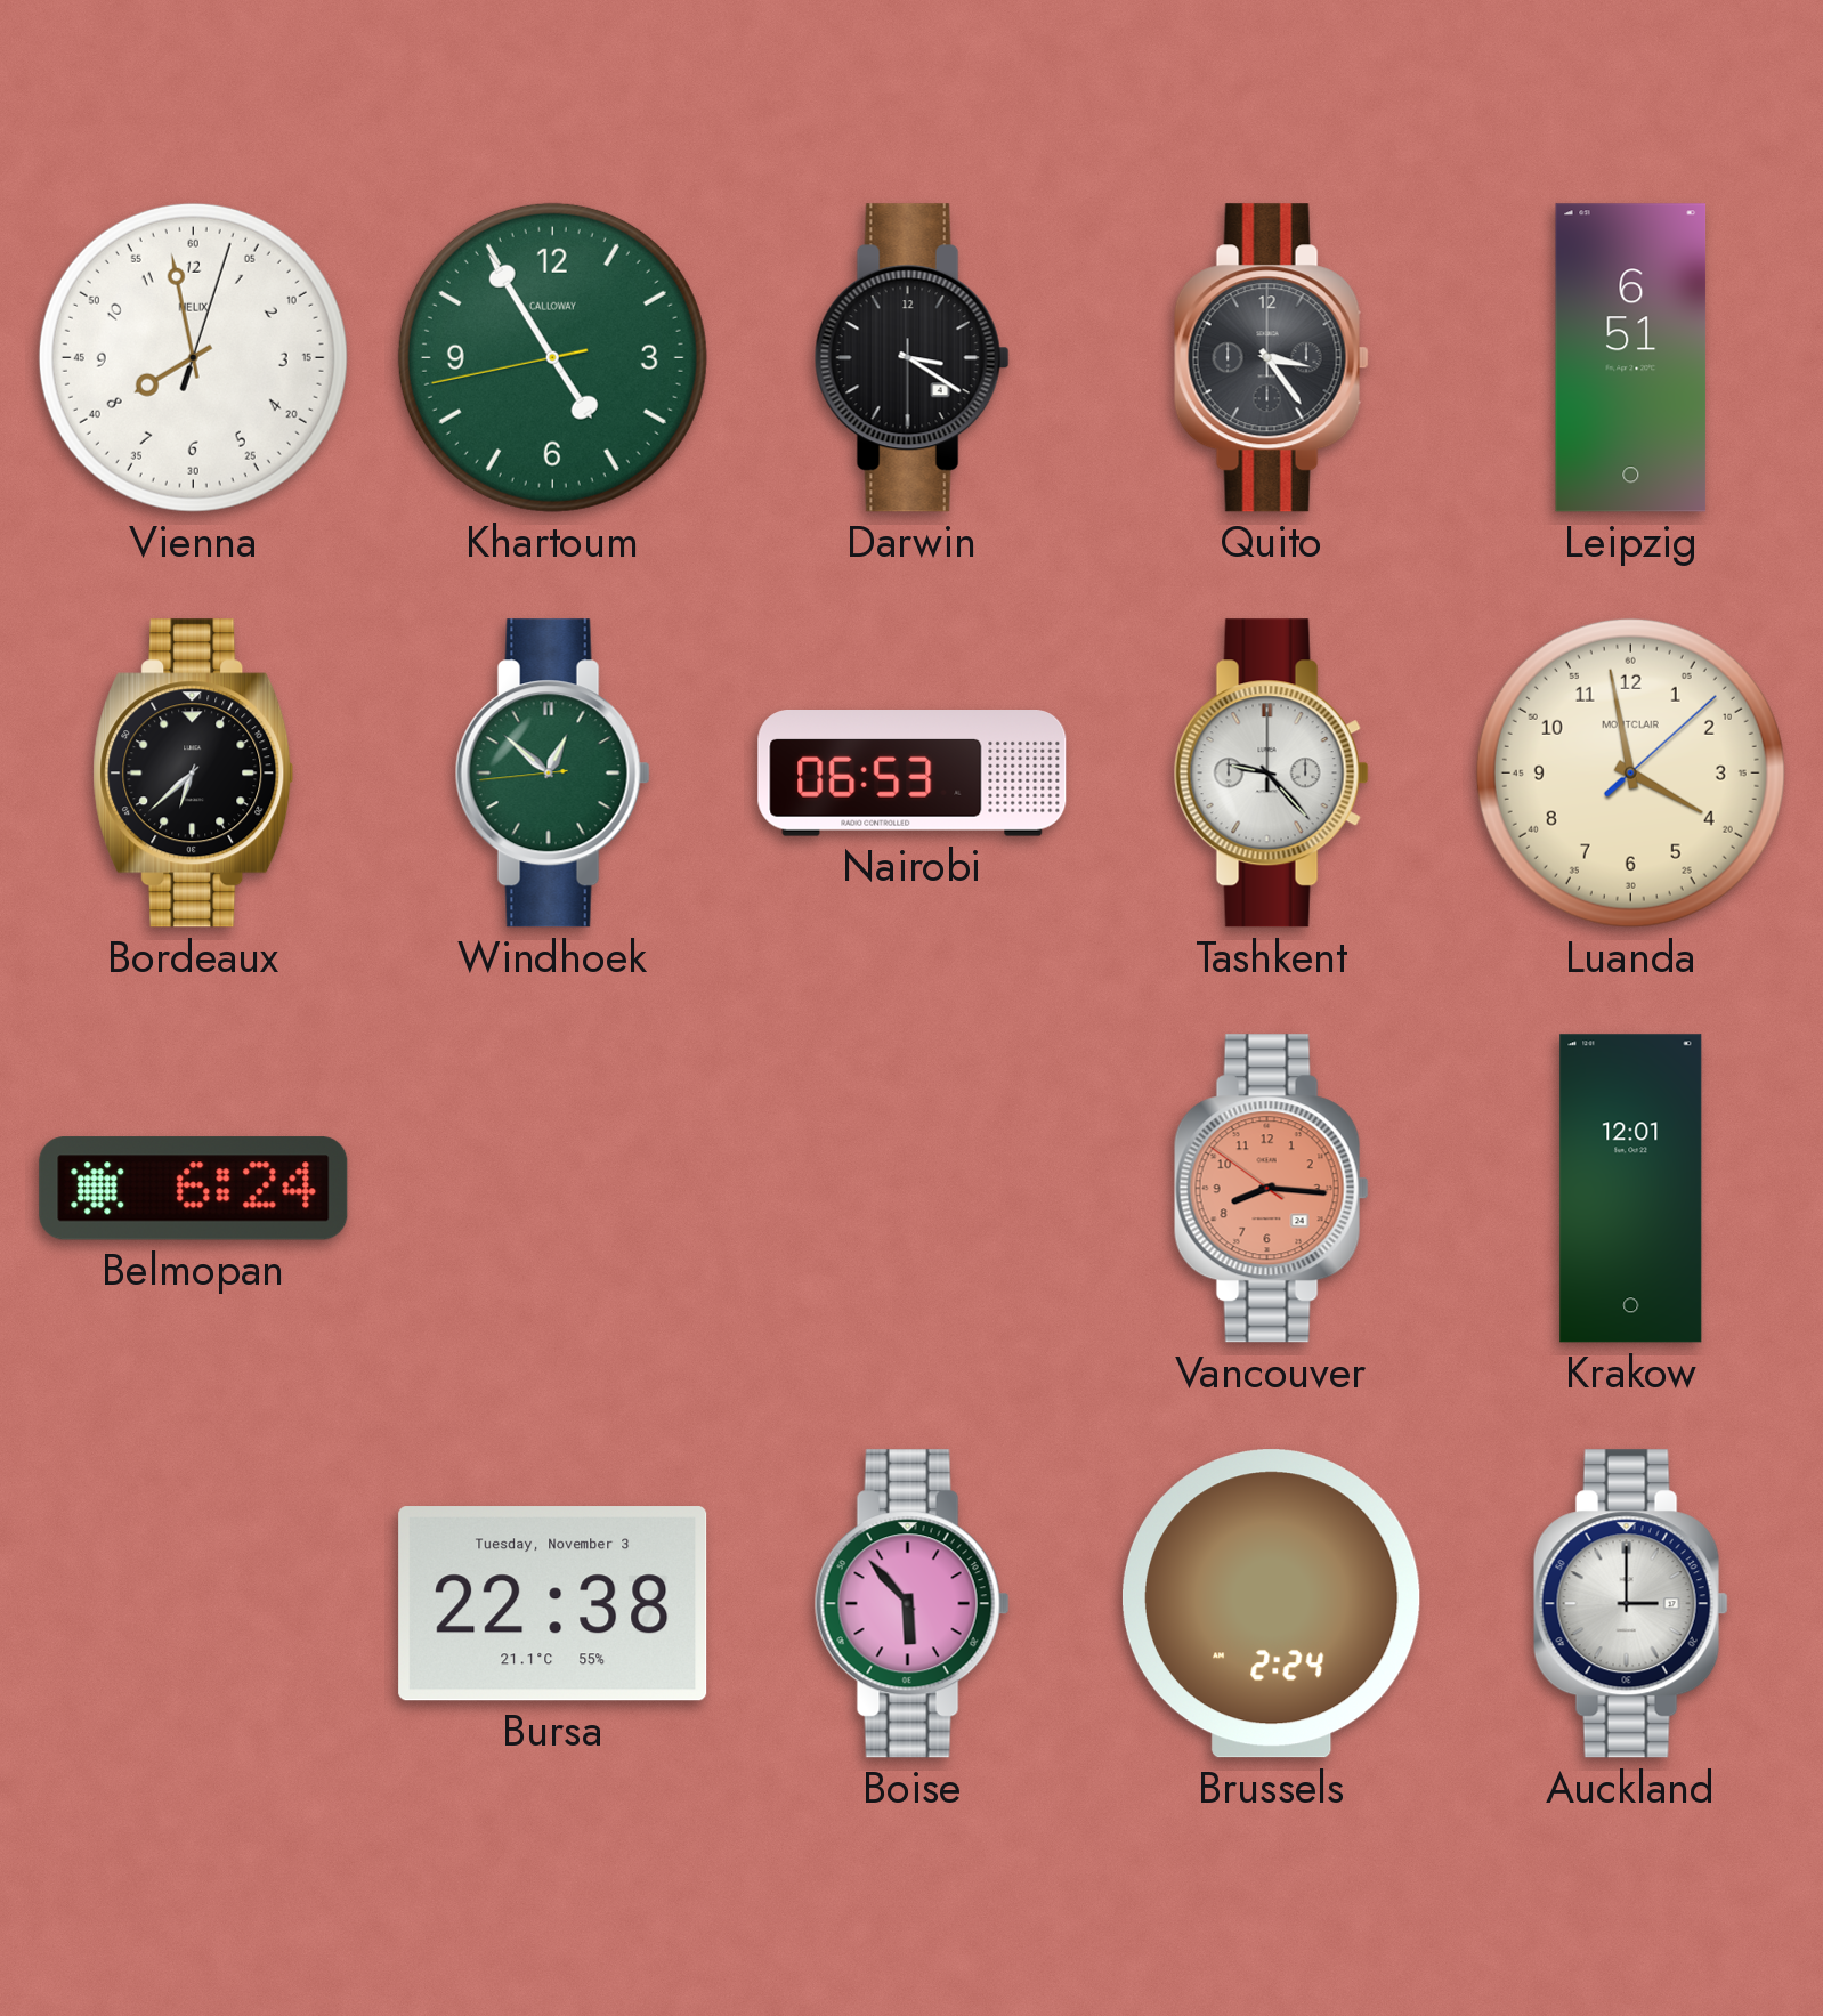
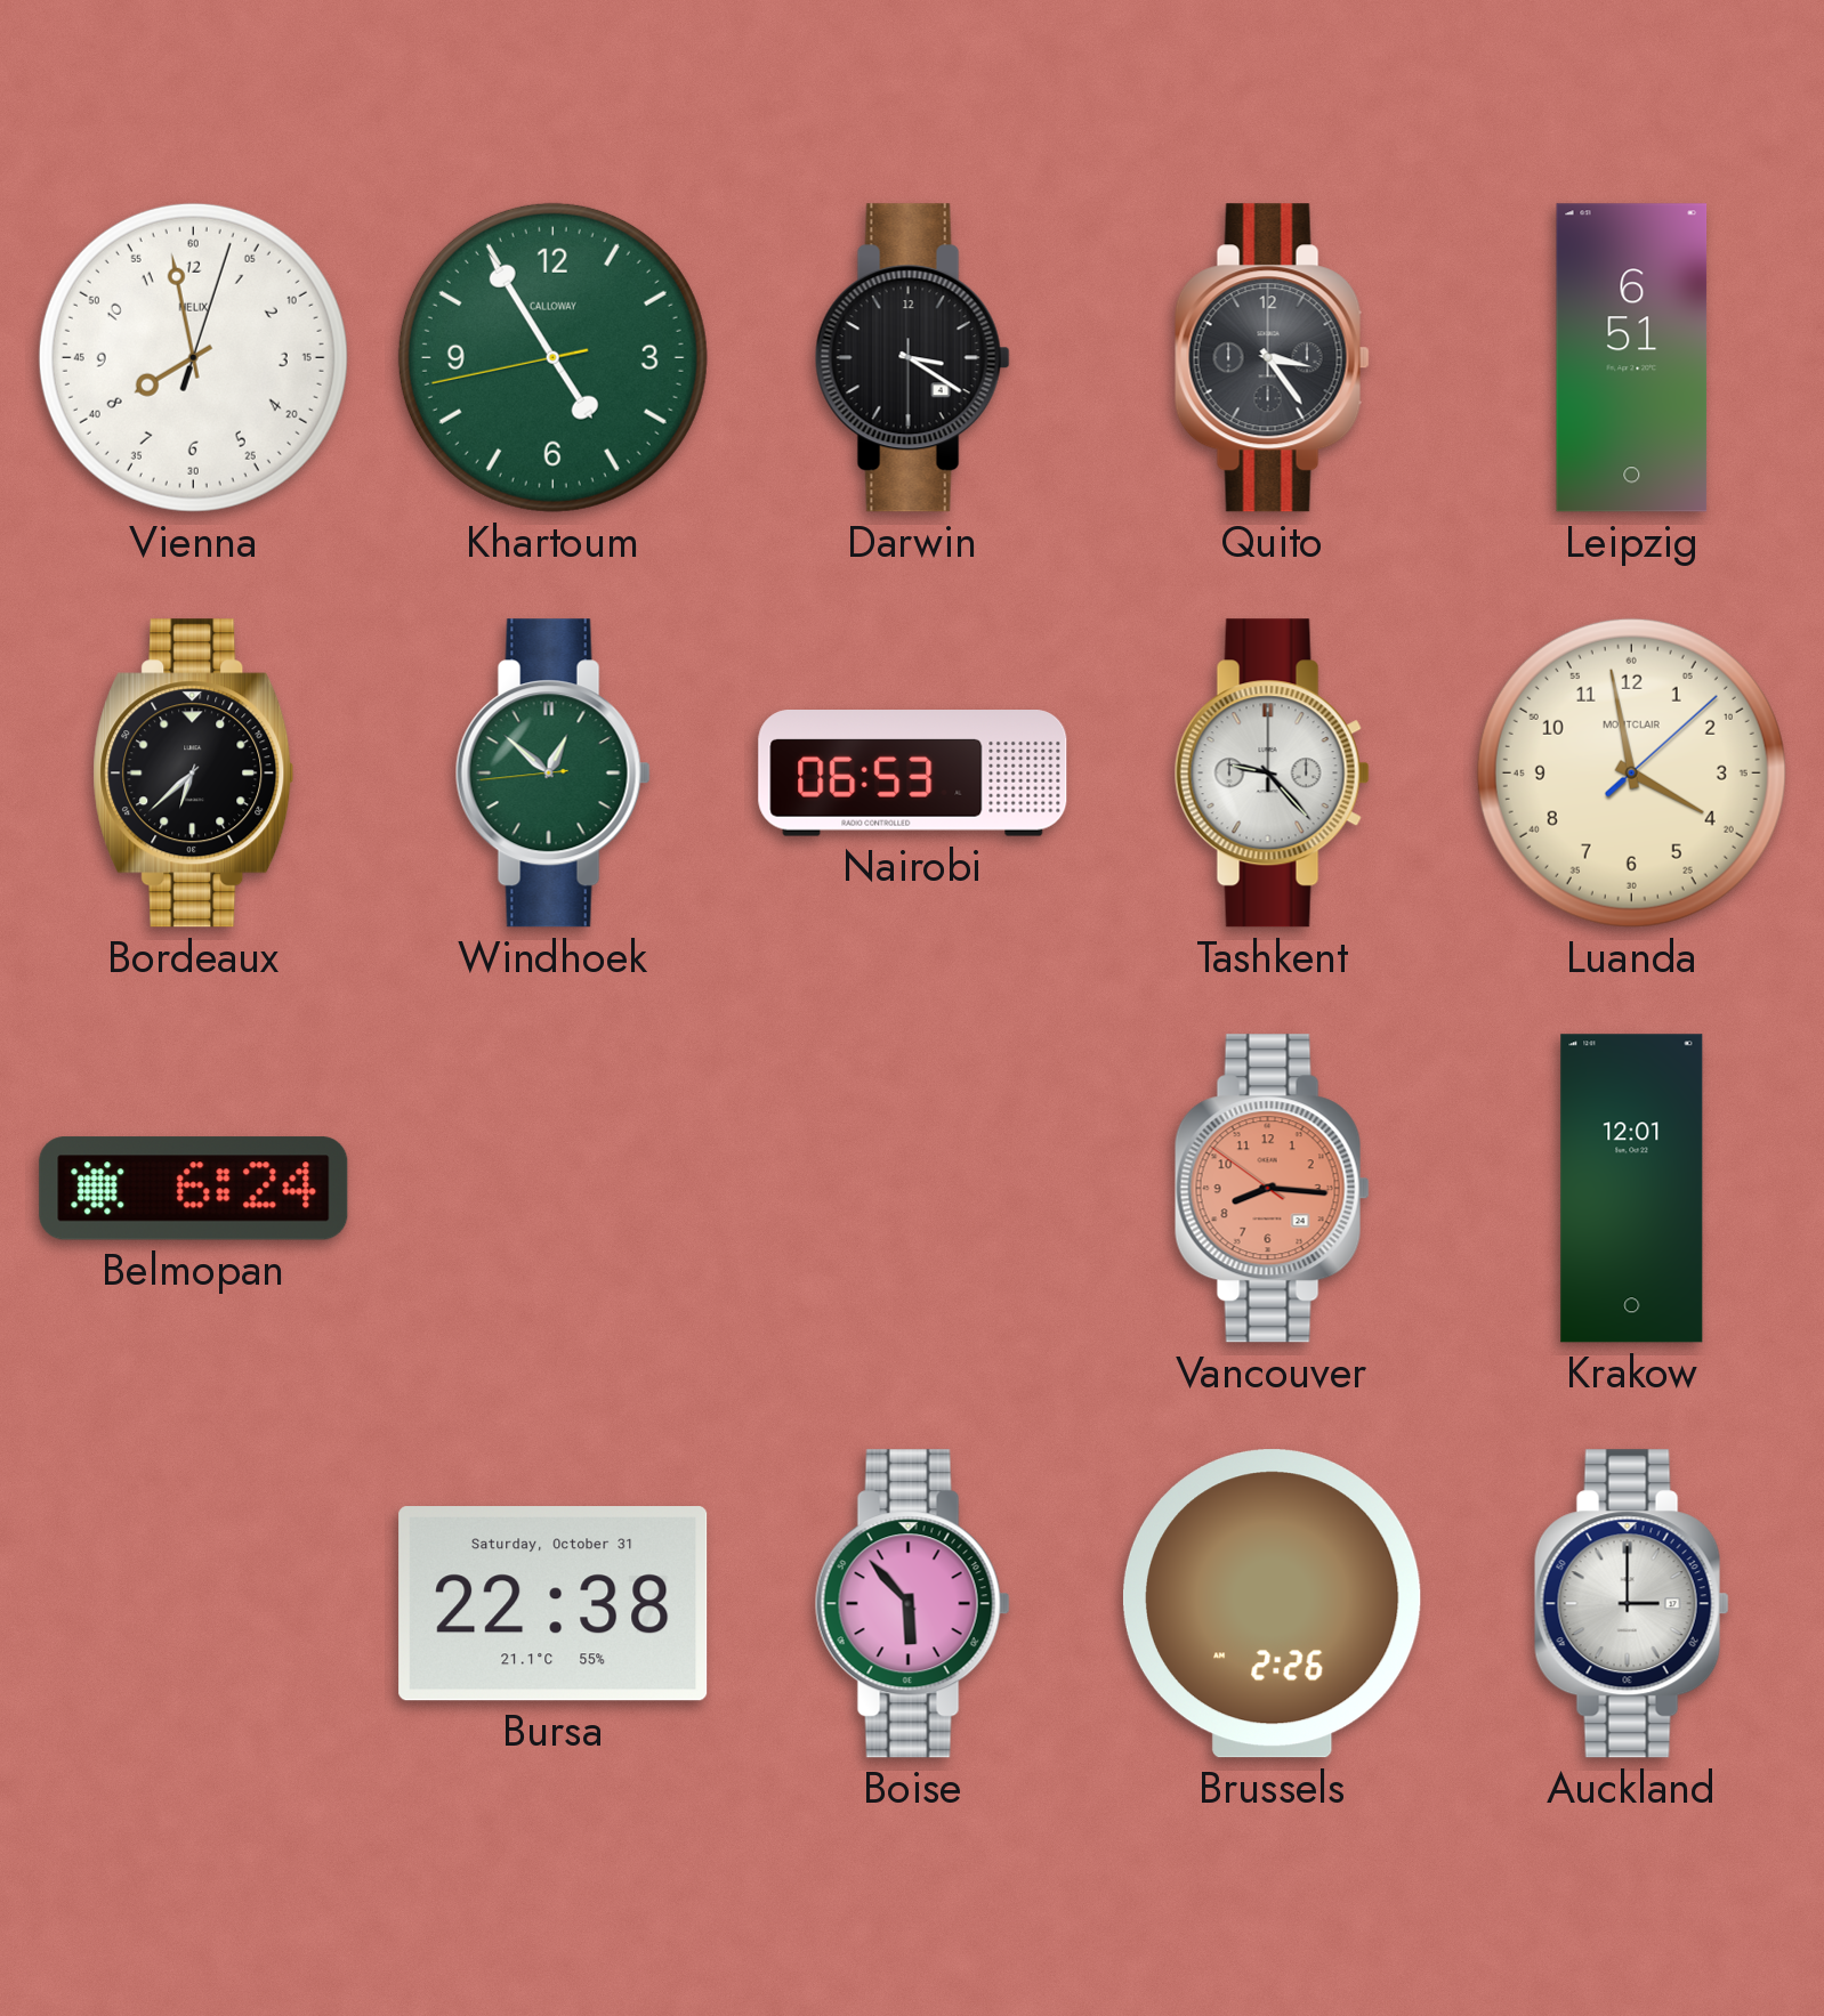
Bursa date: Tuesday, November 3 -> Saturday, October 31
Brussels: 2:24 -> 2:26
